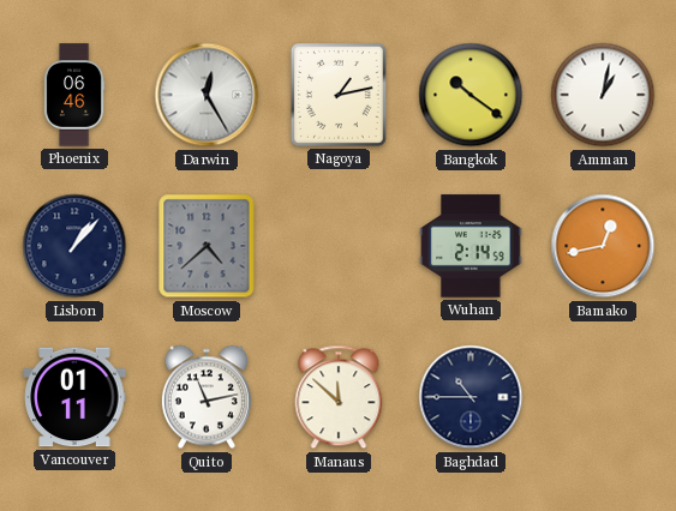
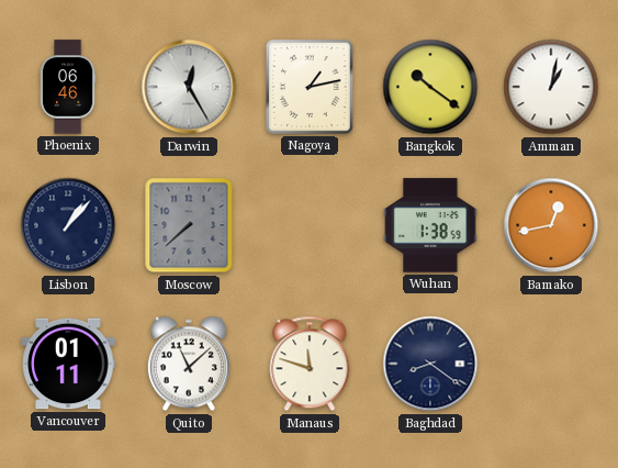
Moscow: 4:38 -> 7:38
Wuhan: 2:14 -> 1:38
Quito: 11:13 -> 11:08
Manaus: 11:52 -> 11:48
Baghdad: 10:45 -> 8:21
